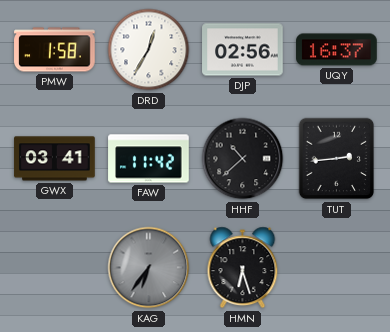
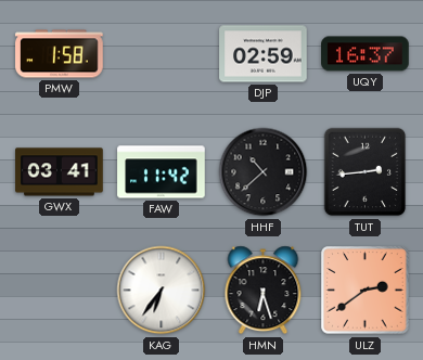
DRD: 12:35 -> none
DJP: 02:56 -> 02:59
KAG dial: grey -> white
ULZ: none -> 2:39
